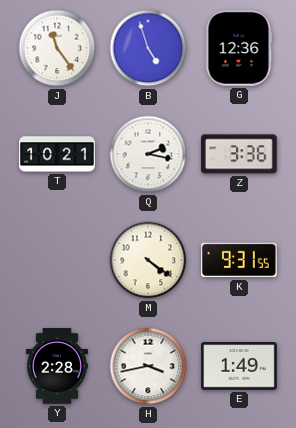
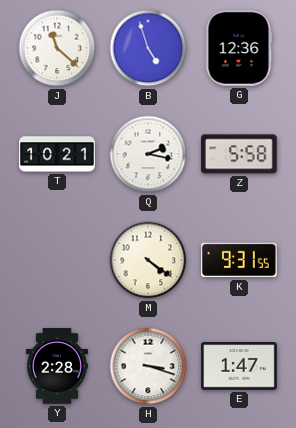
J: 11:24 -> 11:22
Z: 3:36 -> 5:58
H: 3:43 -> 3:18
E: 1:49 -> 1:47
